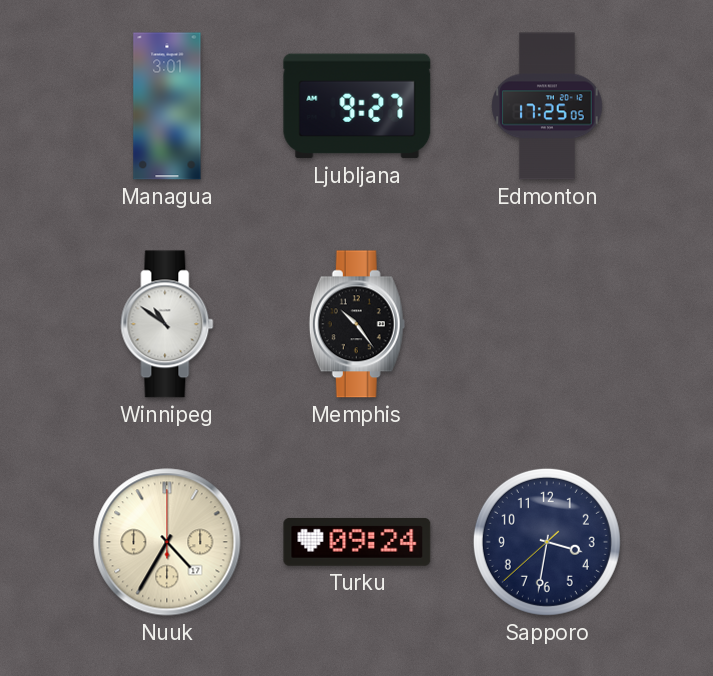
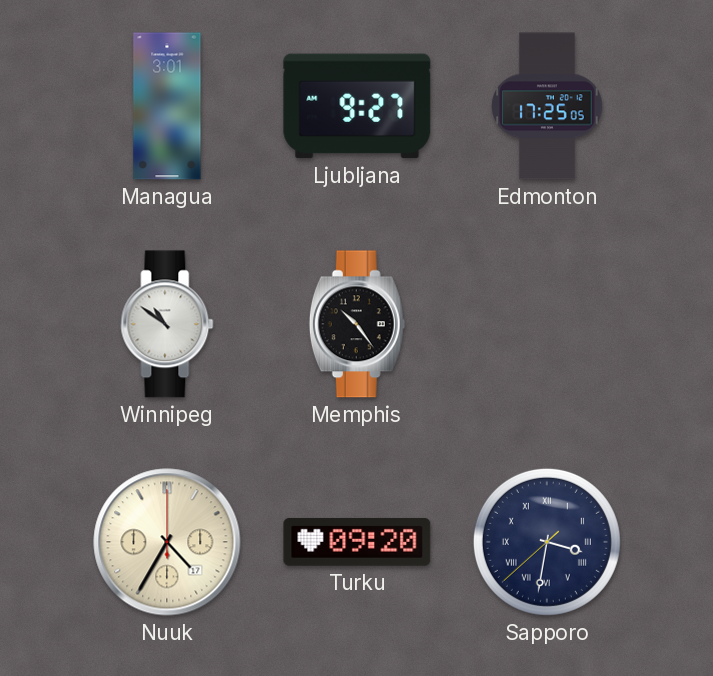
Turku: 09:24 -> 09:20
Sapporo numerals: Arabic -> Roman
